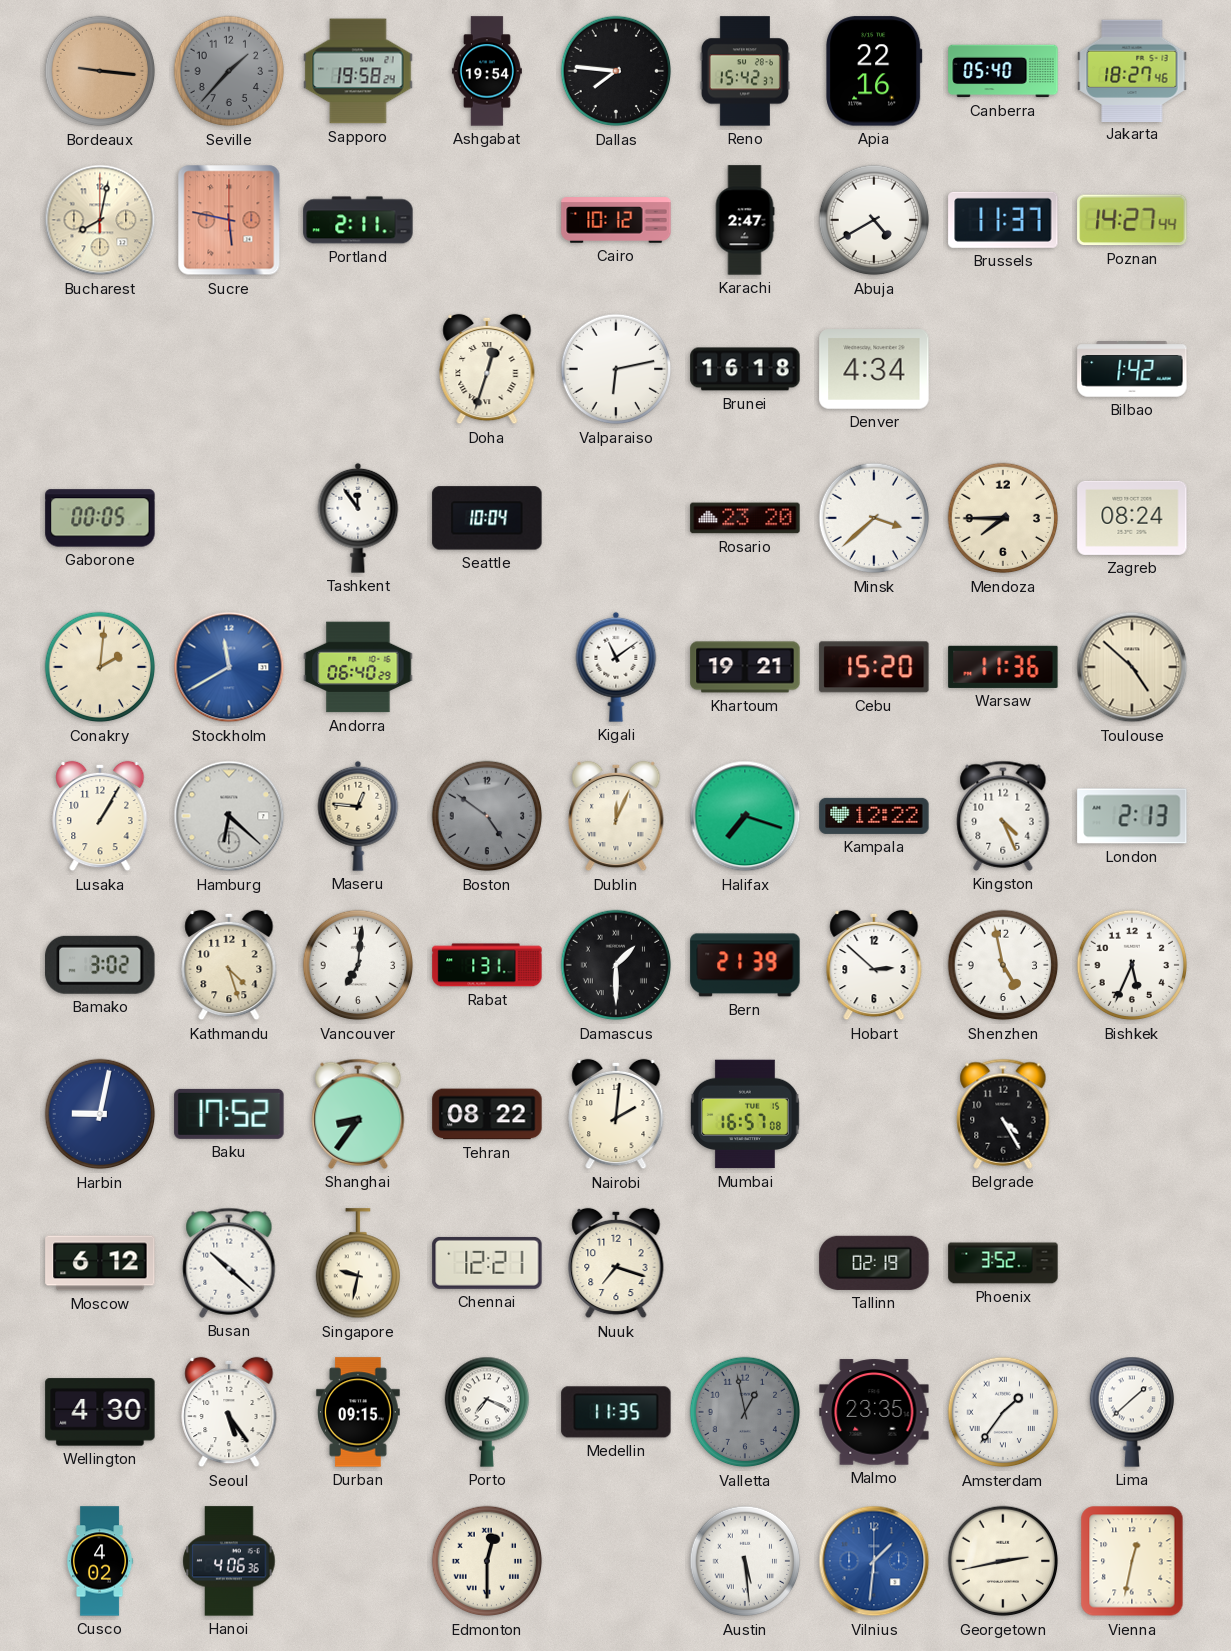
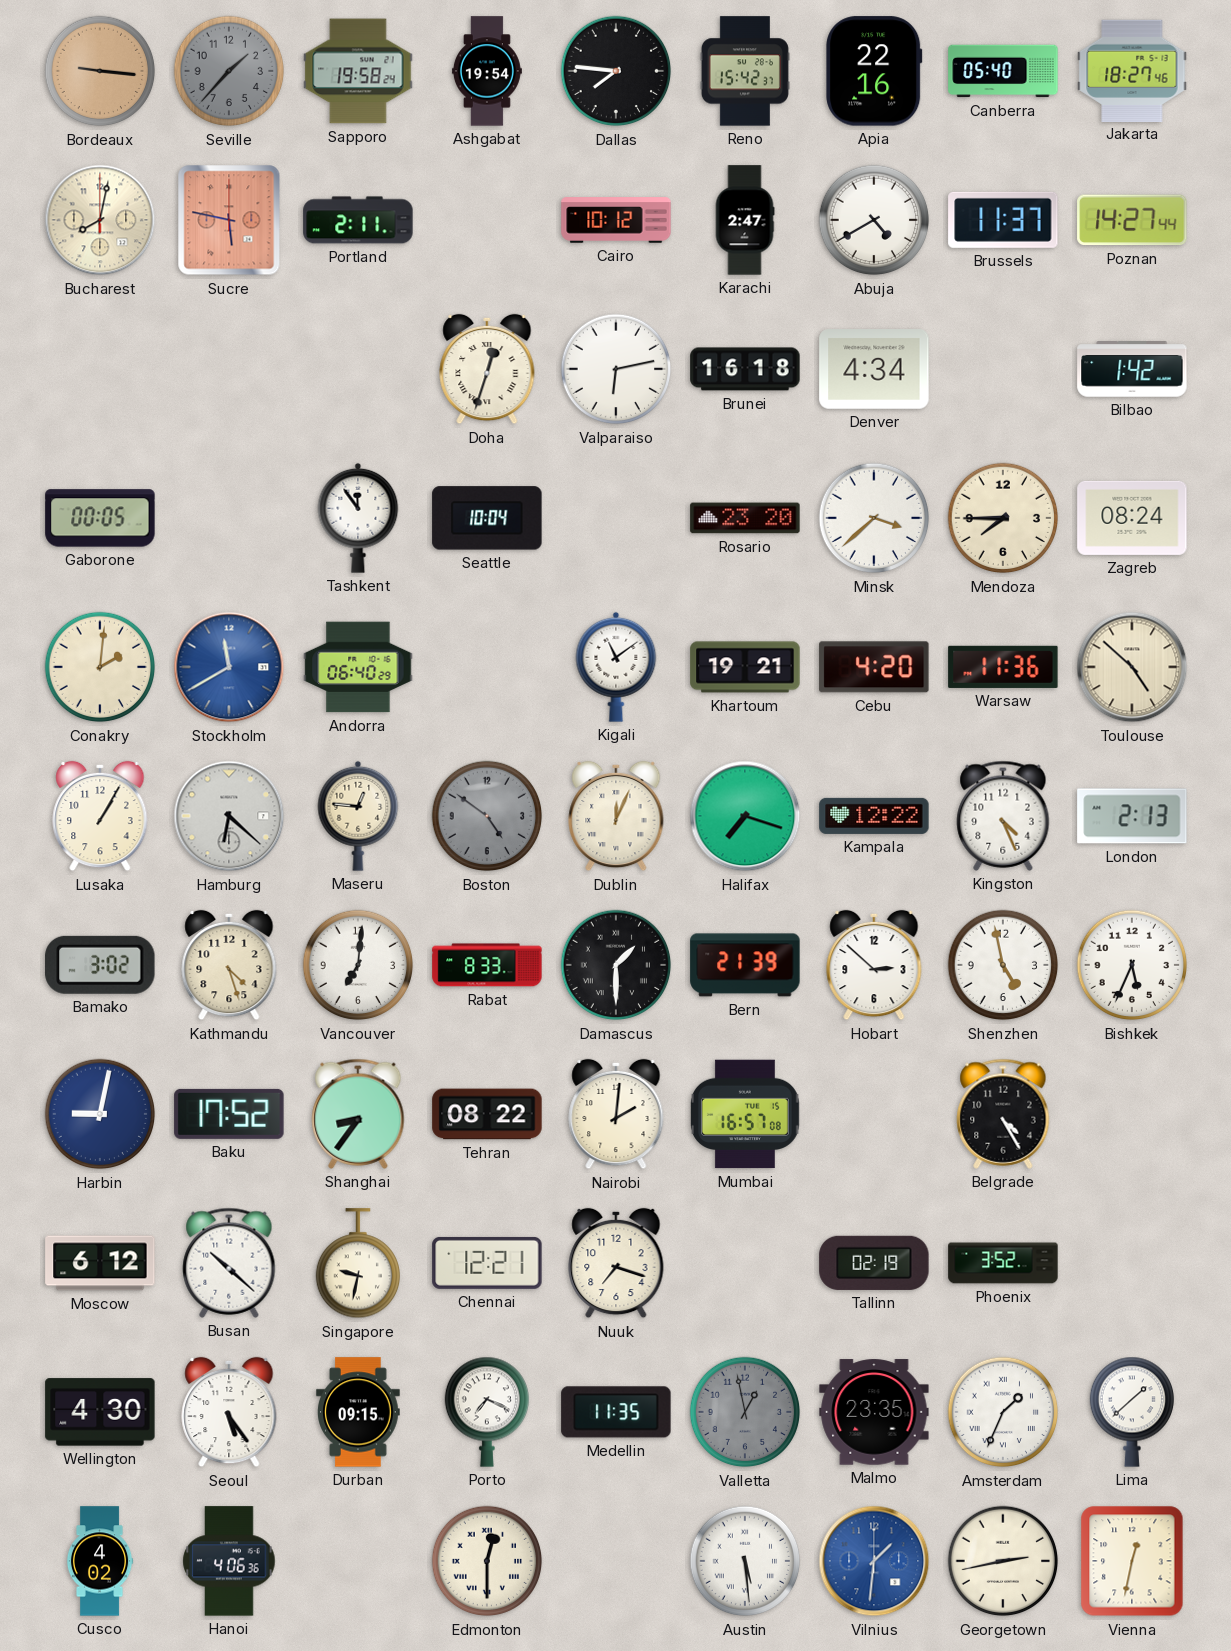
Cebu: 15:20 -> 4:20
Rabat: 1:31 -> 8:33
Amsterdam: 1:36 -> 1:34
